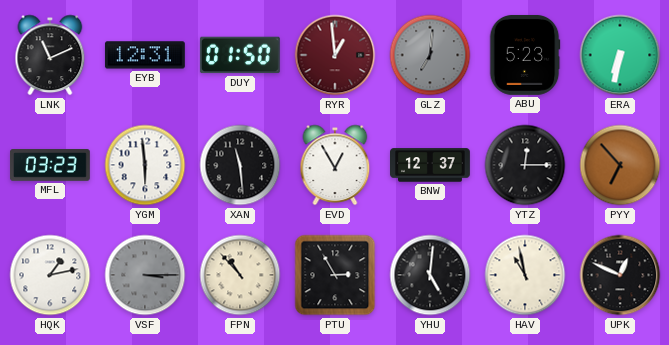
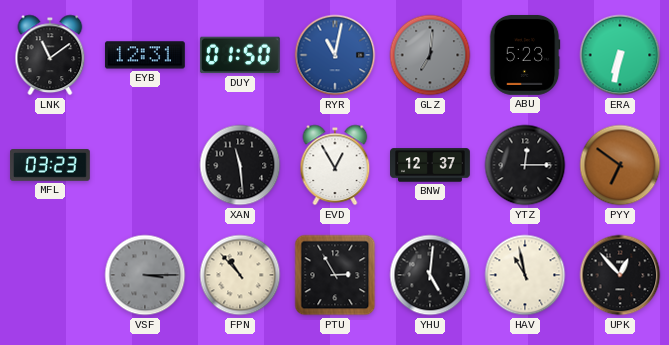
LNK: 11:11 -> 11:09
RYR: 12:59 -> 11:02
RYR dial: burgundy -> blue
YGM: 5:59 -> none
PYY: 6:53 -> 6:51
HQK: 1:13 -> none
UPK: 12:49 -> 12:53
